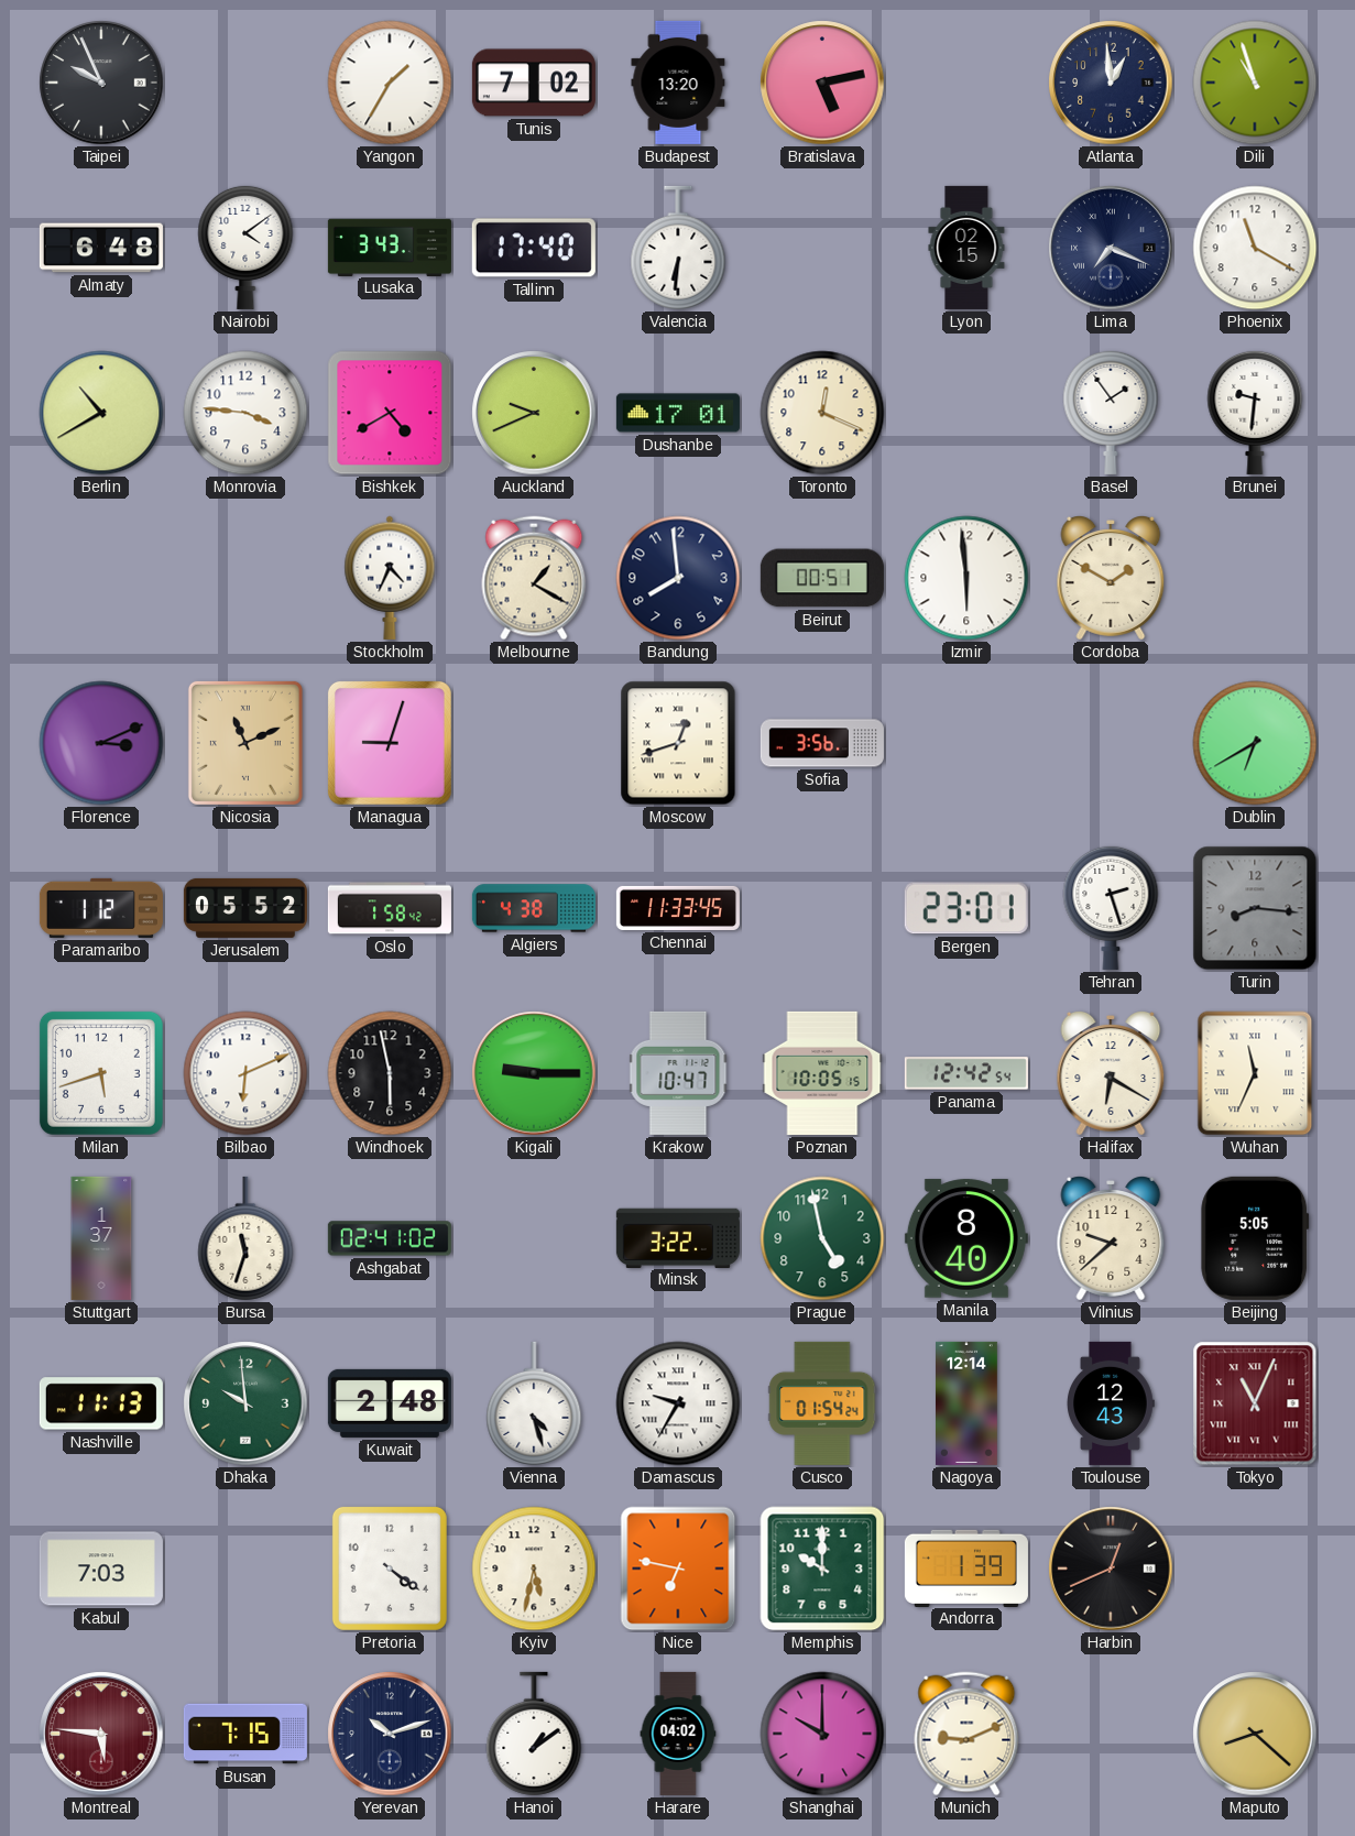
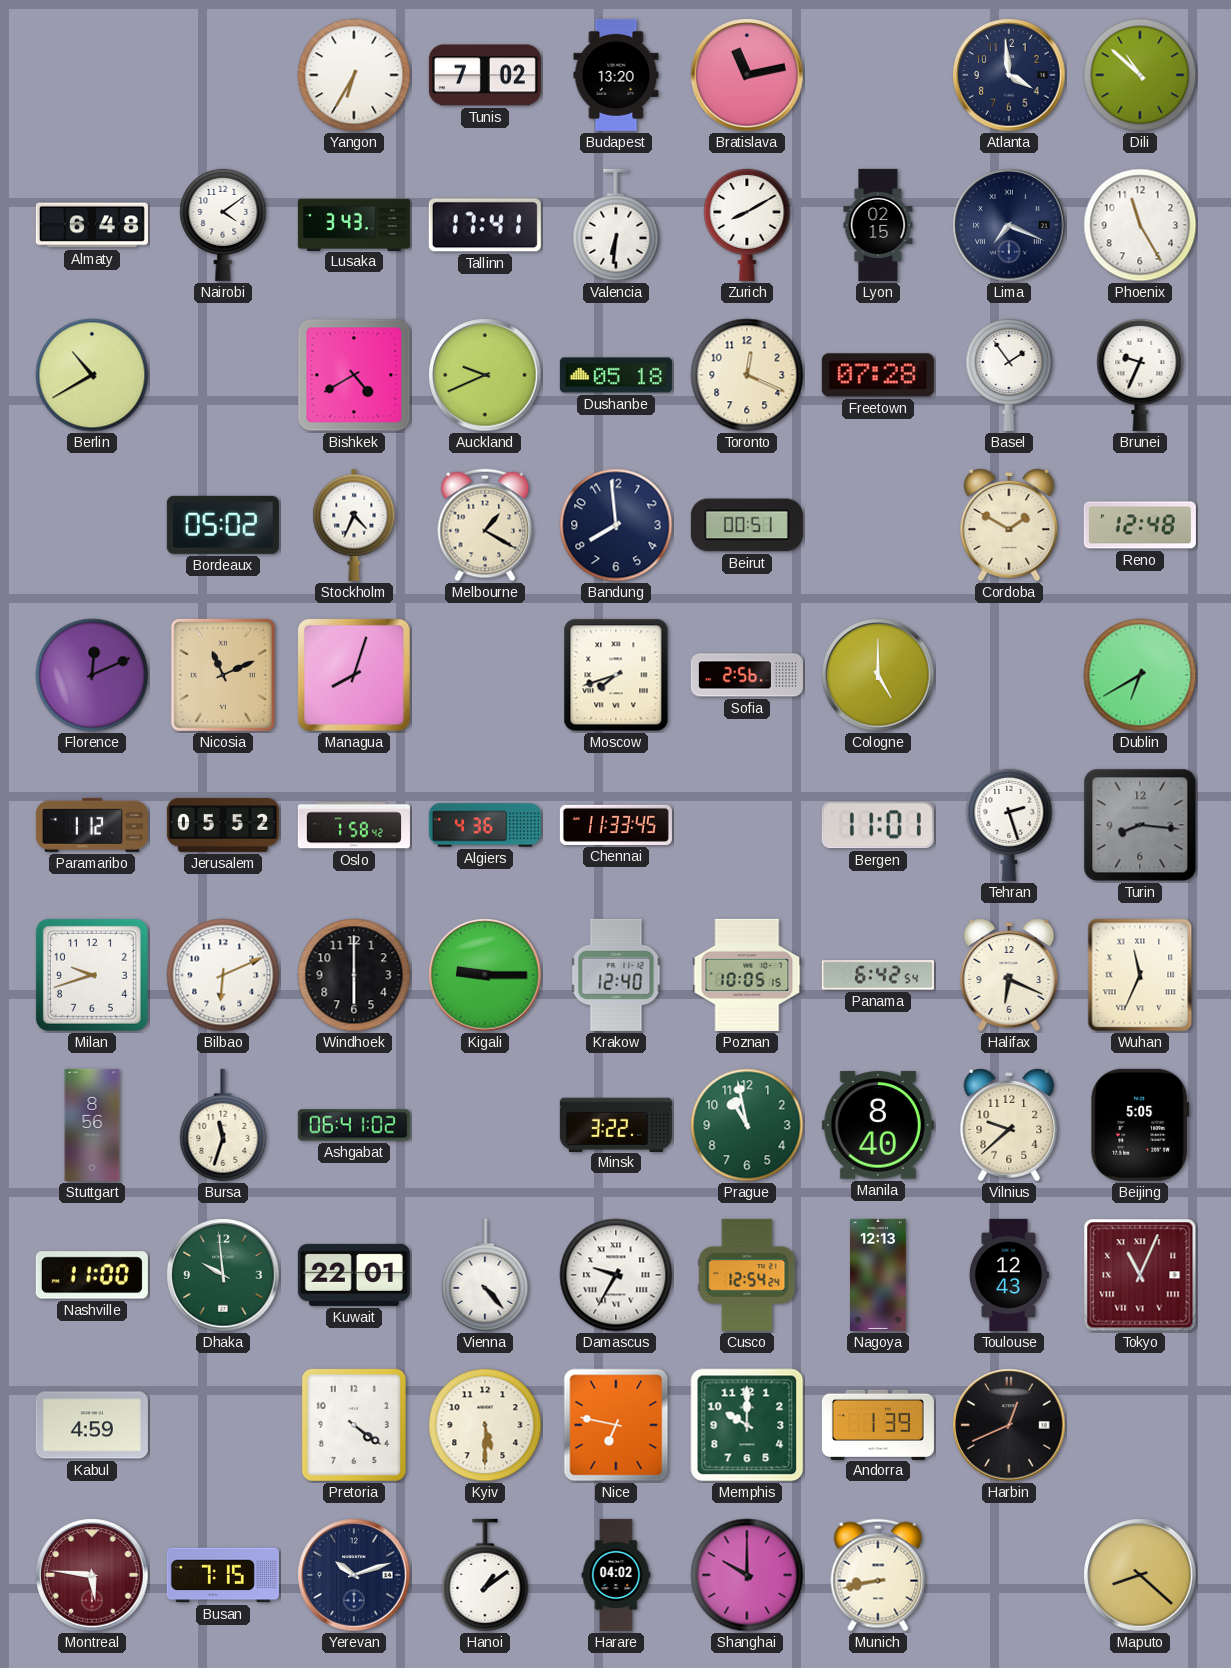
Taipei: 9:56 -> none
Yangon: 1:35 -> 6:35
Bratislava: 5:13 -> 11:13
Atlanta: 12:59 -> 3:59
Dili: 10:57 -> 10:52
Tallinn: 17:40 -> 17:41
Zurich: none -> 8:10
Phoenix: 11:20 -> 11:25
Monrovia: 3:46 -> none
Dushanbe: 17:01 -> 05:18
Freetown: none -> 07:28
Brunei: 9:31 -> 9:34
Bordeaux: none -> 05:02
Izmir: 5:59 -> none
Reno: none -> 12:48
Florence: 3:11 -> 12:11
Managua: 9:03 -> 8:03
Moscow: 12:42 -> 7:42
Sofia: 3:56 -> 2:56
Cologne: none -> 5:00
Algiers: 4:38 -> 4:36
Bergen: 23:01 -> 11:01
Milan: 5:42 -> 9:42
Windhoek: 5:58 -> 6:00
Krakow: 10:47 -> 12:40
Panama: 12:42 -> 6:42
Halifax: 6:20 -> 6:19
Stuttgart: 1:37 -> 8:56
Ashgabat: 02:41 -> 06:41
Prague: 4:58 -> 10:58
Nashville: 11:13 -> 11:00
Kuwait: 2:48 -> 22:01
Vienna: 4:27 -> 4:23
Cusco: 01:54 -> 12:54
Nagoya: 12:14 -> 12:13
Kabul: 7:03 -> 4:59
Kyiv: 5:32 -> 5:30
Munich: 9:11 -> 8:43
